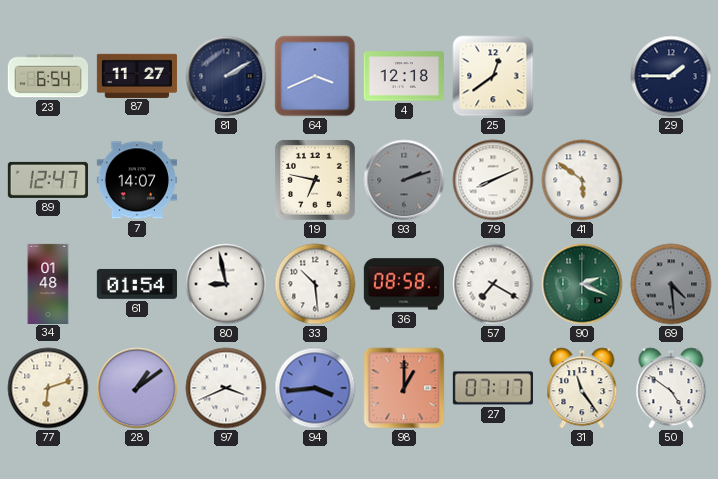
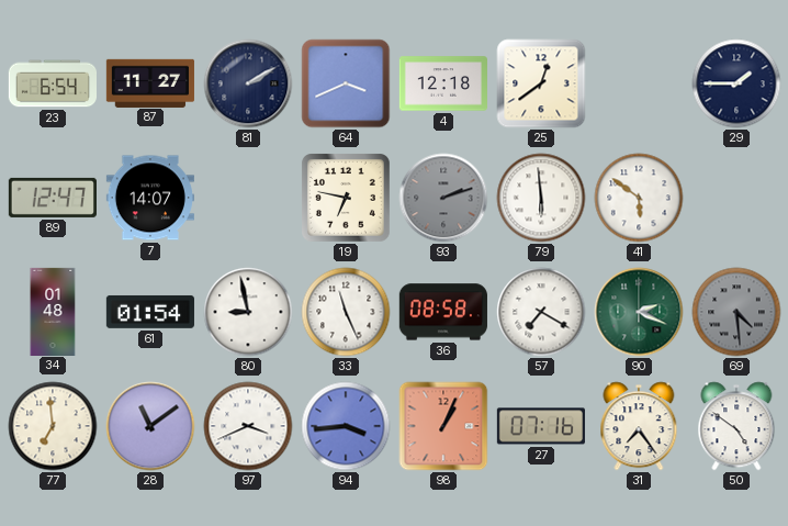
79: 8:11 -> 5:59
33: 10:29 -> 11:26
77: 6:12 -> 6:59
28: 1:09 -> 11:09
98: 1:00 -> 1:04
27: 07:17 -> 07:16
31: 11:24 -> 7:24
